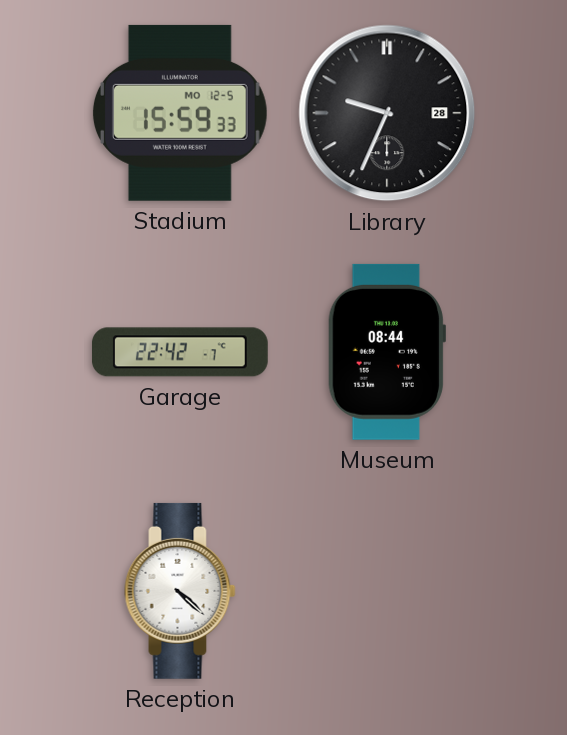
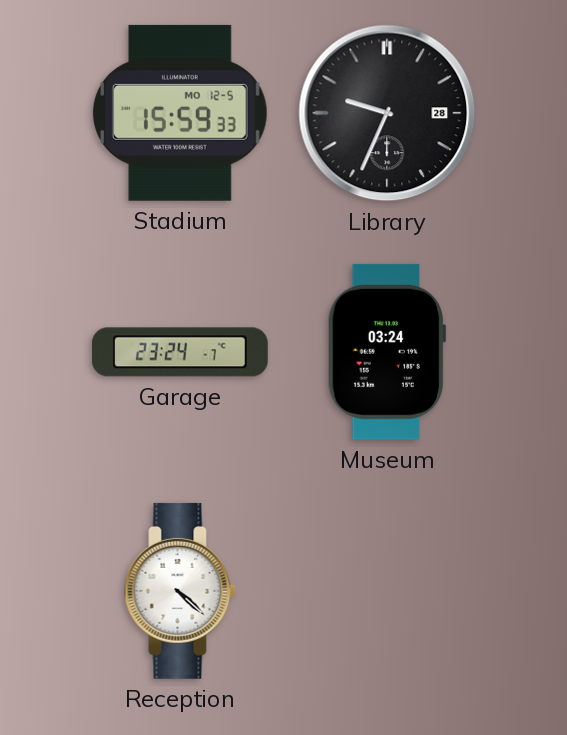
Garage: 22:42 -> 23:24
Museum: 08:44 -> 03:24
